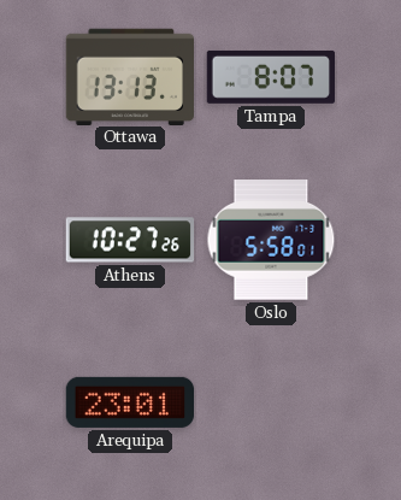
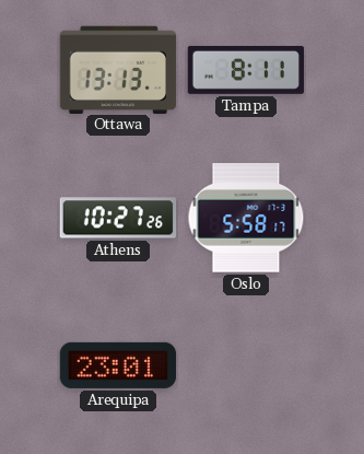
Tampa: 8:07 -> 8:11
Oslo: 5:58:01 -> 5:58:17
